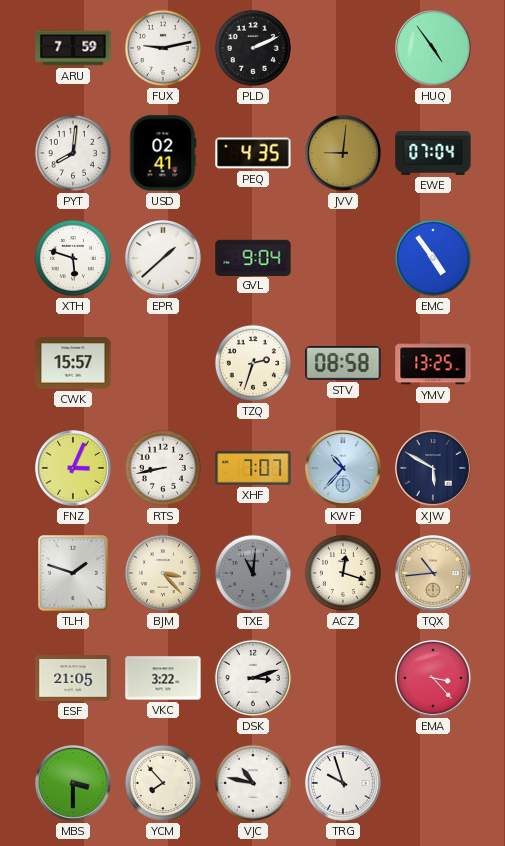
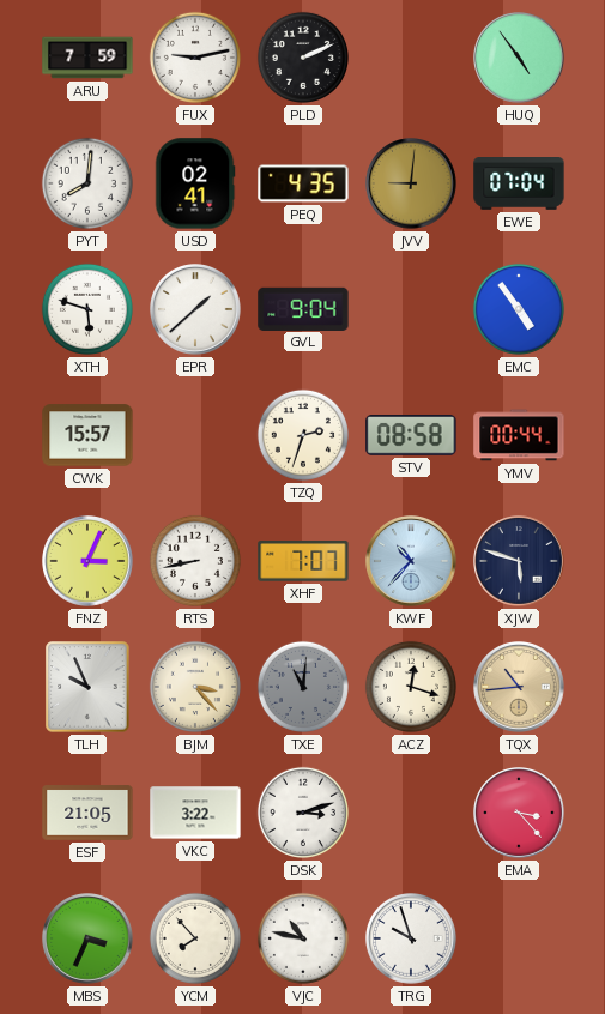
YMV: 13:25 -> 00:44
XJW: 5:50 -> 5:48
TLH: 1:48 -> 9:56
MBS: 3:30 -> 3:34
